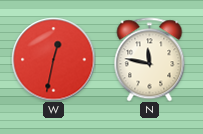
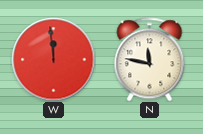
W: 12:32 -> 11:59
